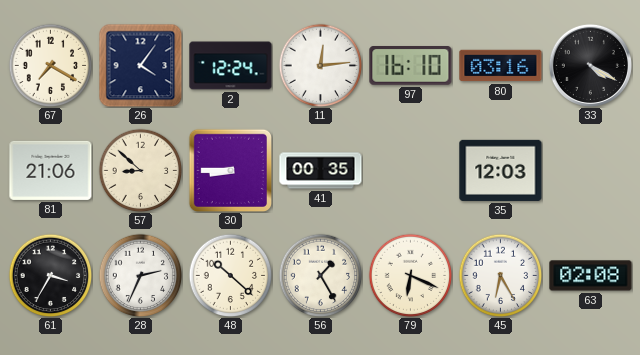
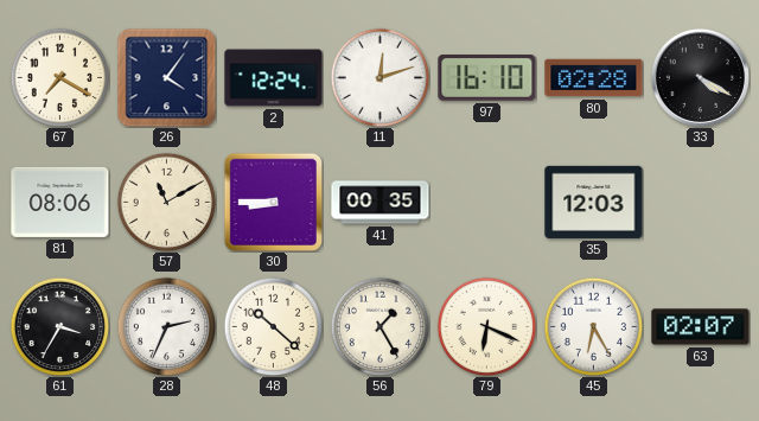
11: 12:14 -> 12:12
80: 03:16 -> 02:28
81: 21:06 -> 08:06
57: 8:52 -> 11:10
63: 02:08 -> 02:07
